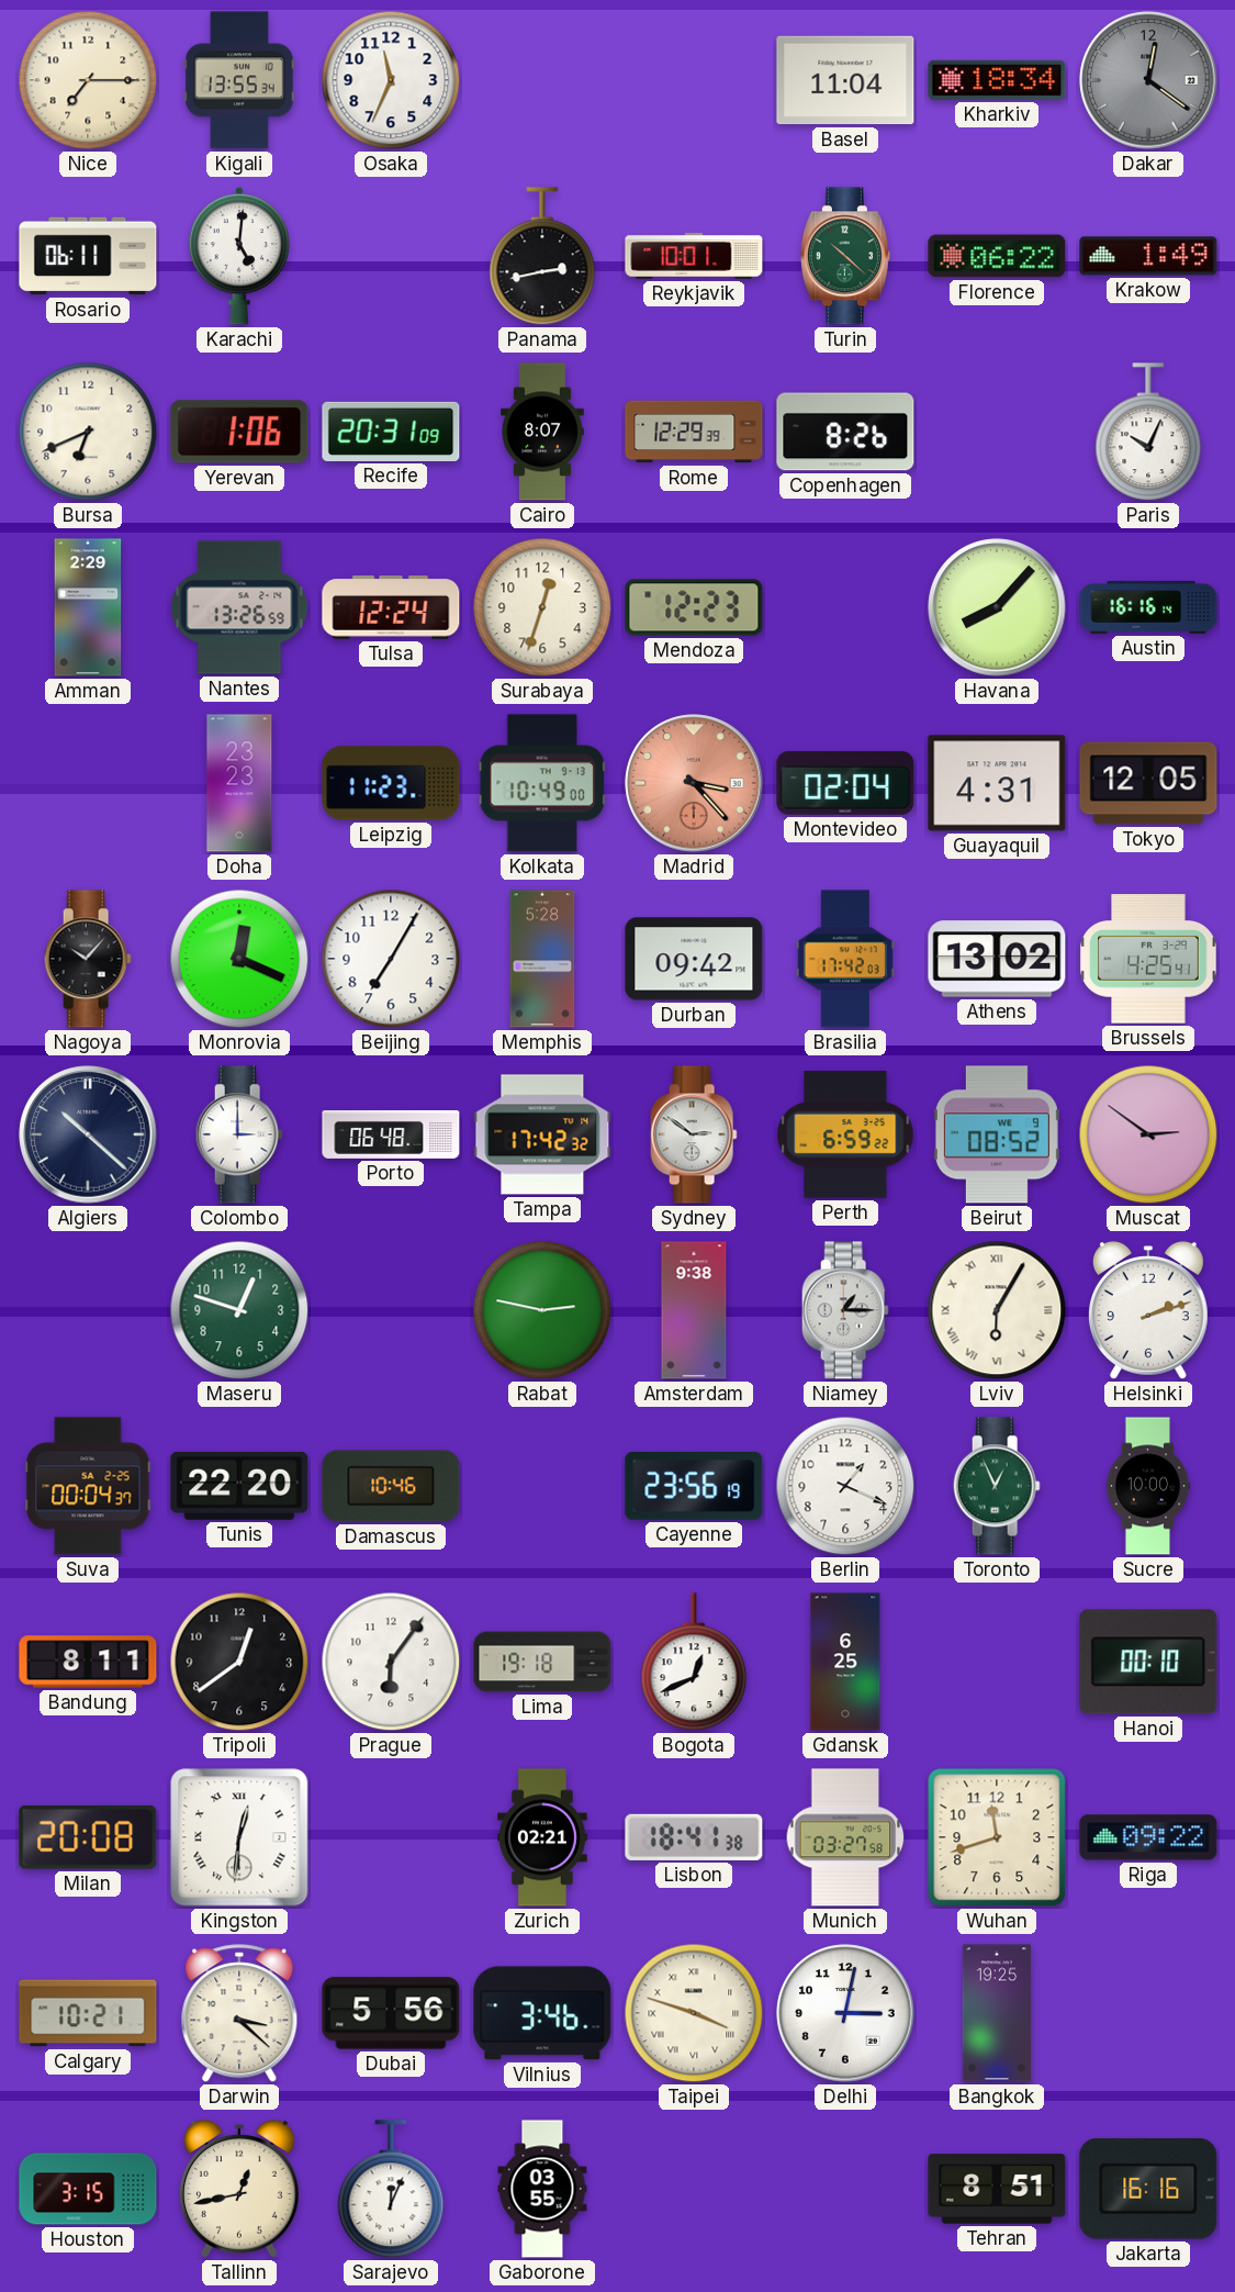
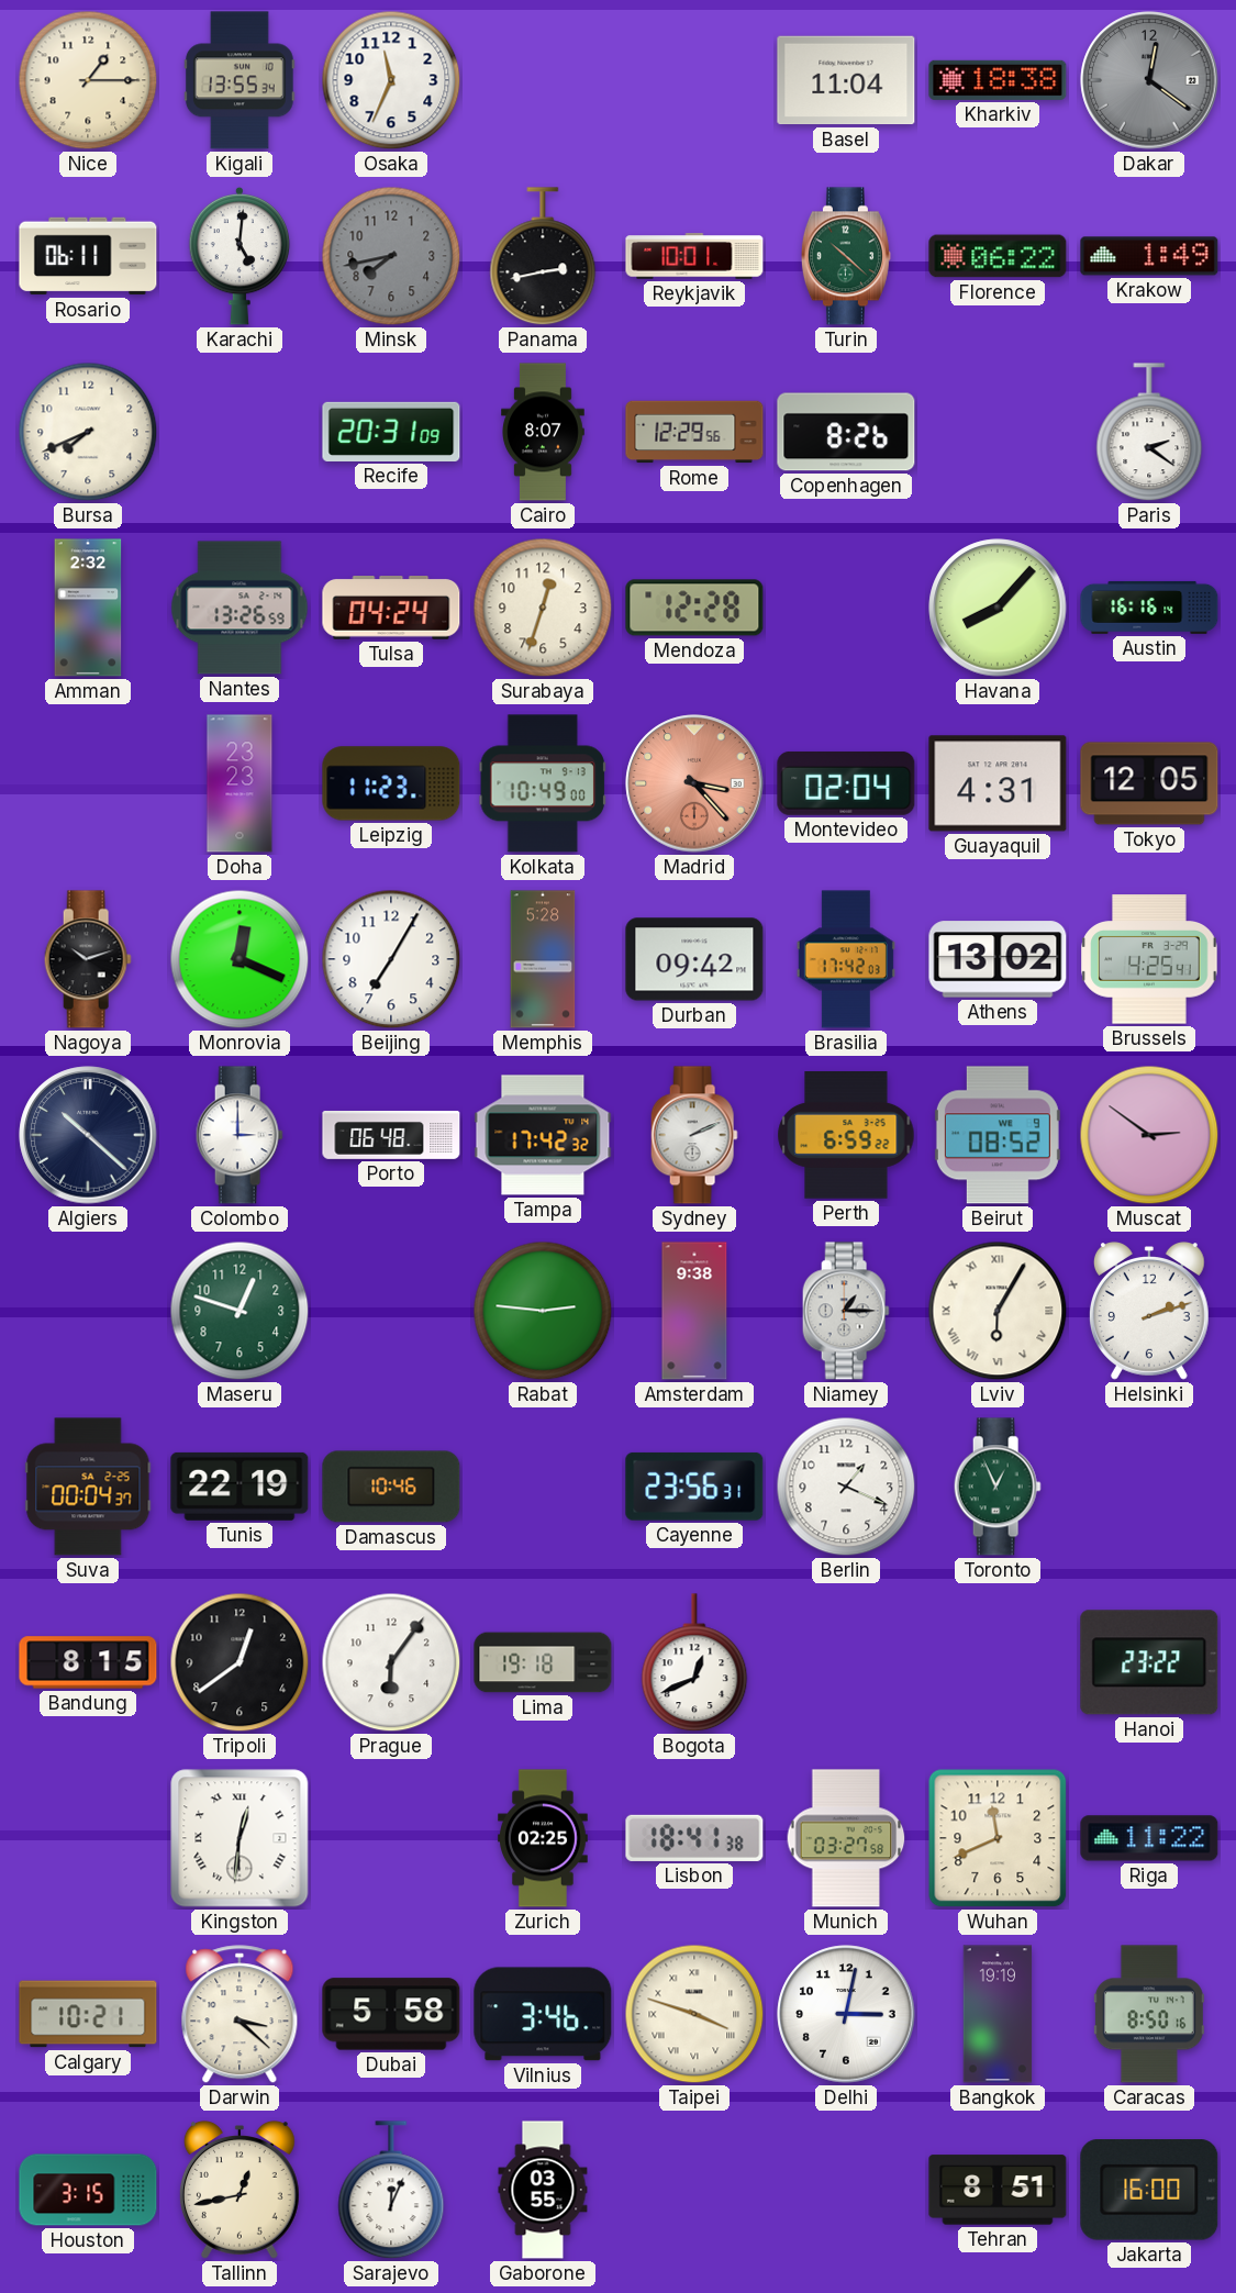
Nice: 7:15 -> 1:15
Kharkiv: 18:34 -> 18:38
Minsk: none -> 7:43
Bursa: 6:41 -> 7:41
Yerevan: 1:06 -> none
Rome: 12:29:39 -> 12:29:56
Paris: 10:04 -> 2:21
Amman: 2:29 -> 2:32
Tulsa: 12:24 -> 04:24
Mendoza: 12:23 -> 12:28
Nagoya: 10:07 -> 10:12
Sydney: 2:51 -> 2:11
Rabat: 2:47 -> 2:46
Tunis: 22:20 -> 22:19
Cayenne: 23:56:19 -> 23:56:31
Sucre: 10:00 -> none
Bandung: 8:11 -> 8:15
Gdansk: 6:25 -> none
Hanoi: 00:10 -> 23:22
Milan: 20:08 -> none
Zurich: 02:21 -> 02:25
Wuhan: 11:42 -> 11:41
Riga: 09:22 -> 11:22
Dubai: 5:56 -> 5:58
Bangkok: 19:25 -> 19:19
Caracas: none -> 8:50
Jakarta: 16:16 -> 16:00
